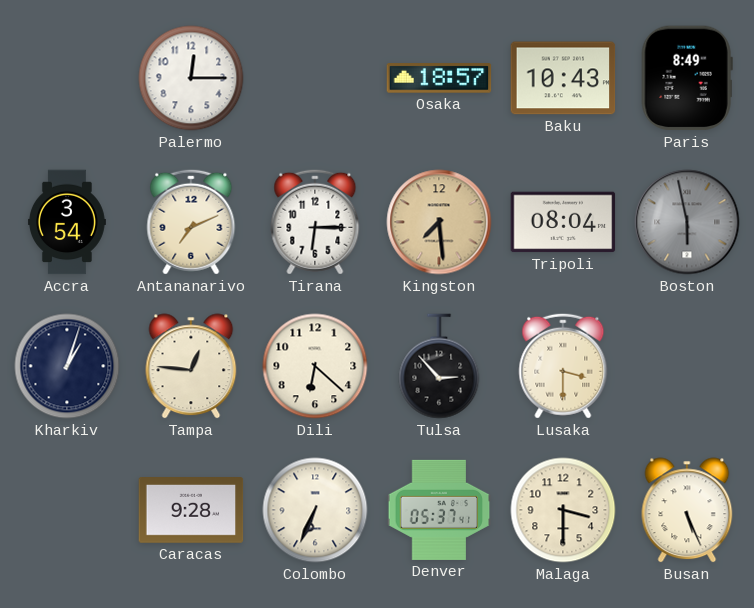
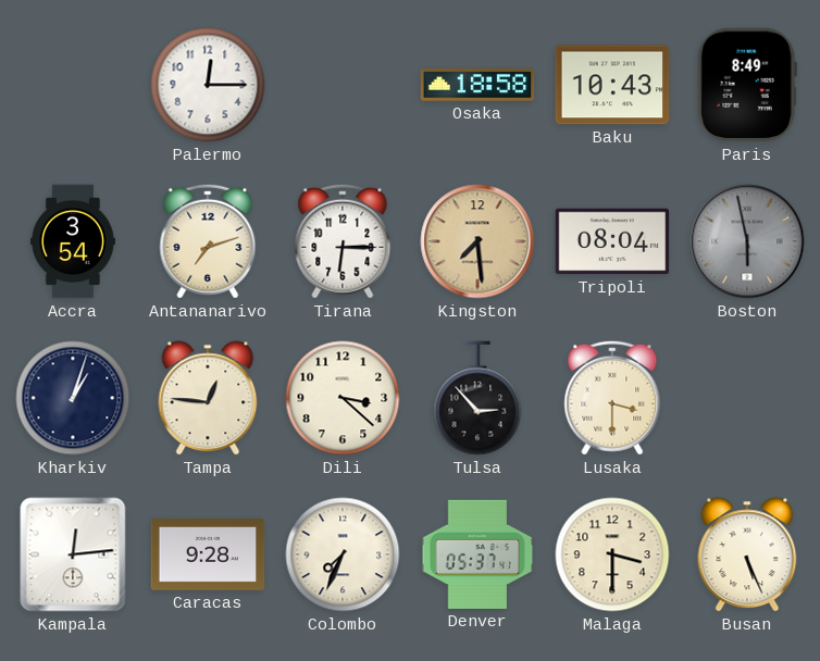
Osaka: 18:57 -> 18:58
Antananarivo: 7:11 -> 7:12
Dili: 6:22 -> 3:22
Kampala: none -> 12:14
Colombo: 6:34 -> 7:34
